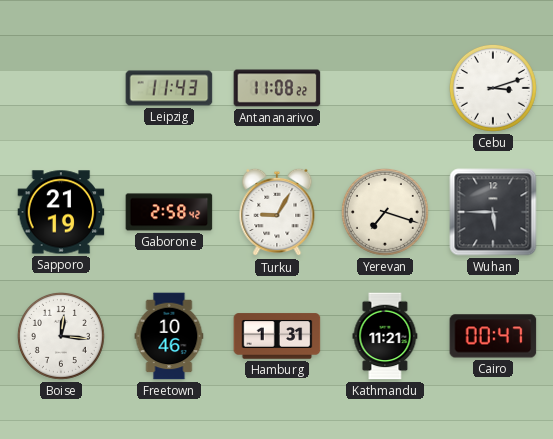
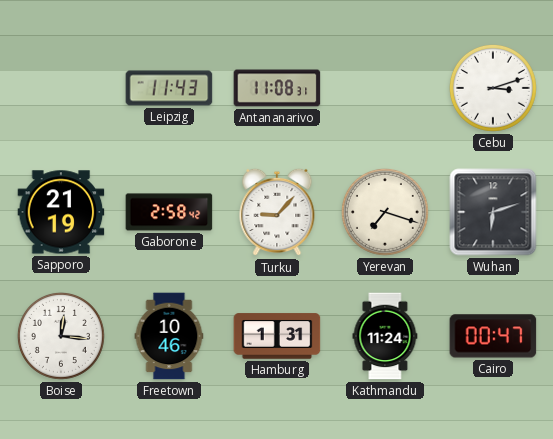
Antananarivo: 11:08:22 -> 11:08:31
Turku: 9:05 -> 9:07
Wuhan: 5:45 -> 6:12
Kathmandu: 11:21 -> 11:24
